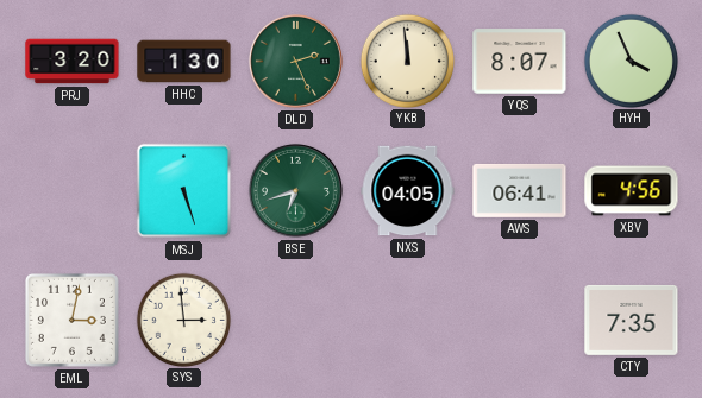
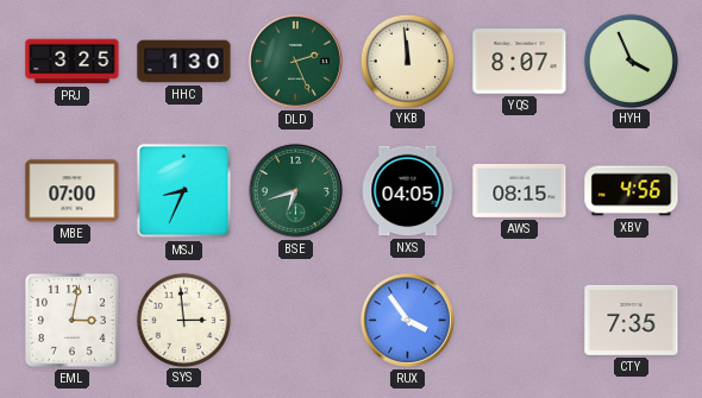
PRJ: 3:20 -> 3:25
MBE: none -> 07:00
MSJ: 5:27 -> 8:34
AWS: 06:41 -> 08:15
RUX: none -> 3:54
